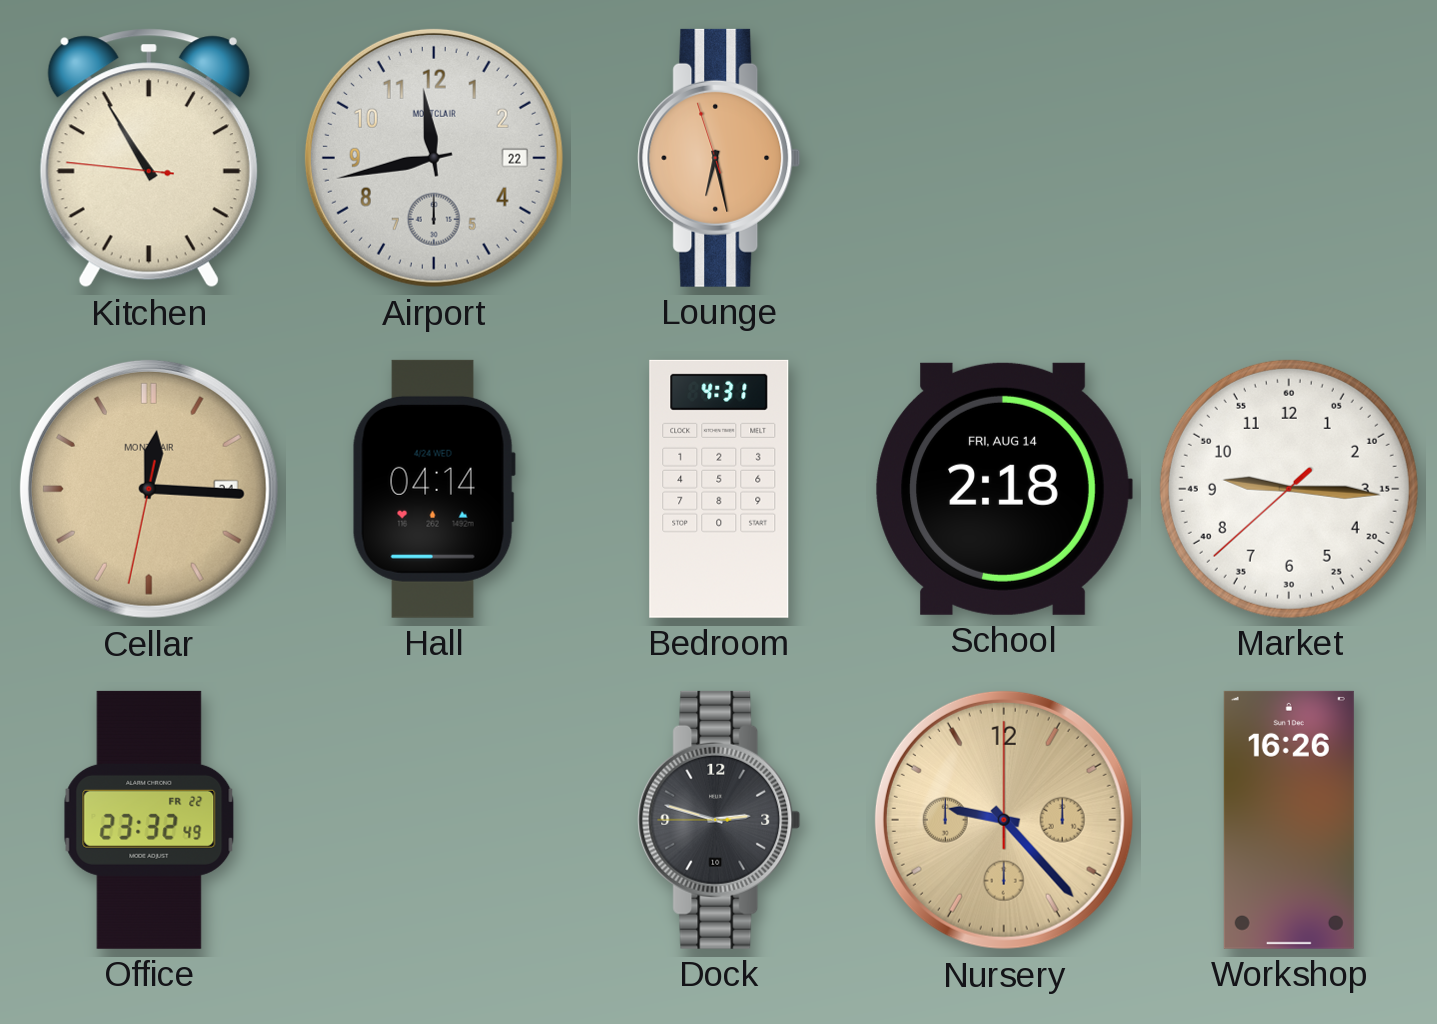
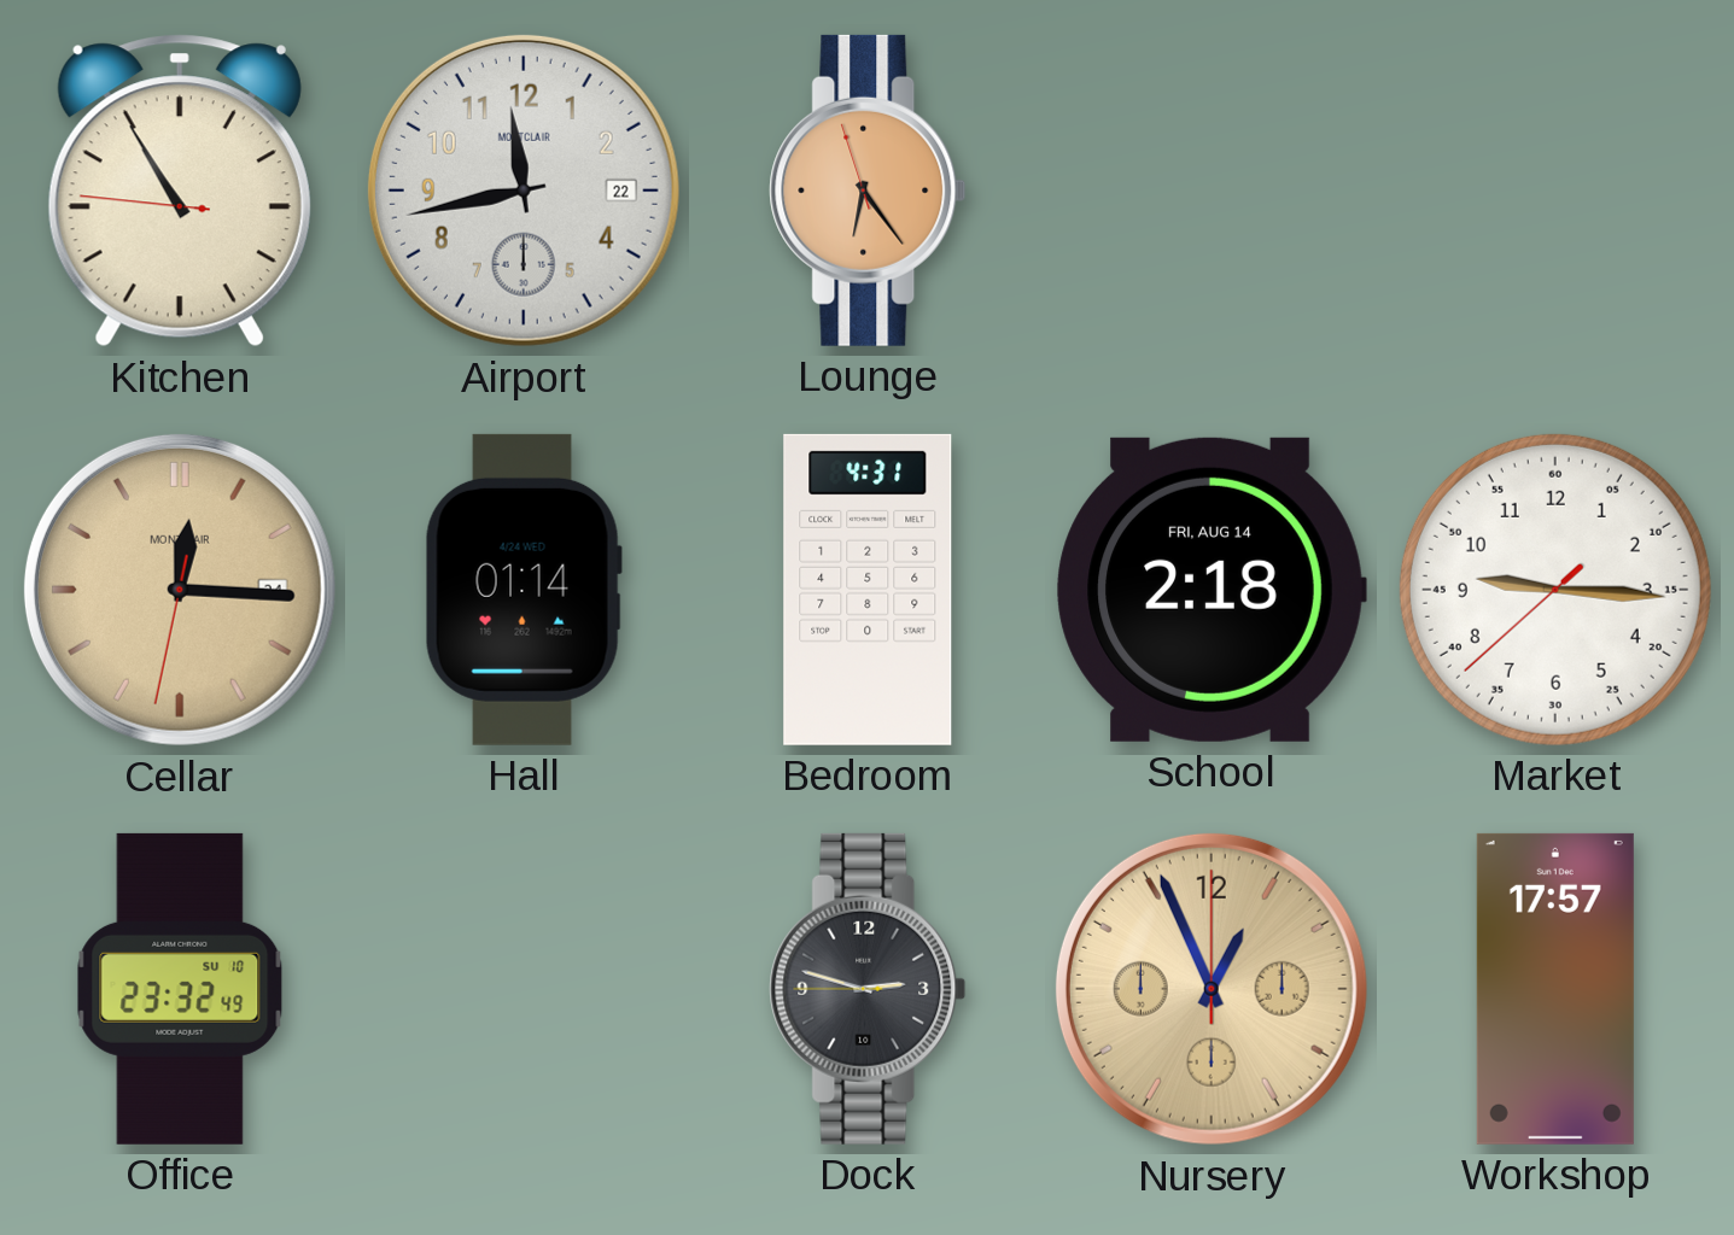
Lounge: 6:27 -> 6:23
Hall: 04:14 -> 01:14
Office date: FR 22 -> SU 10
Nursery: 9:23 -> 12:56
Workshop: 16:26 -> 17:57
